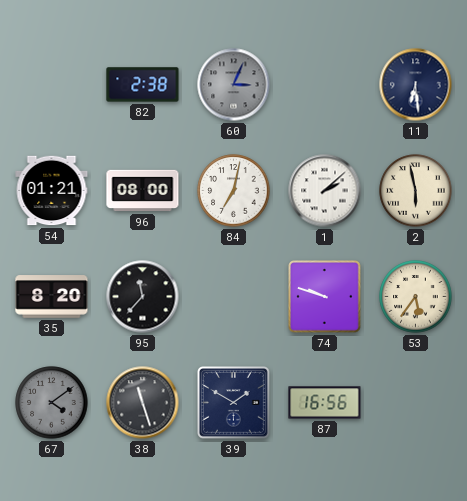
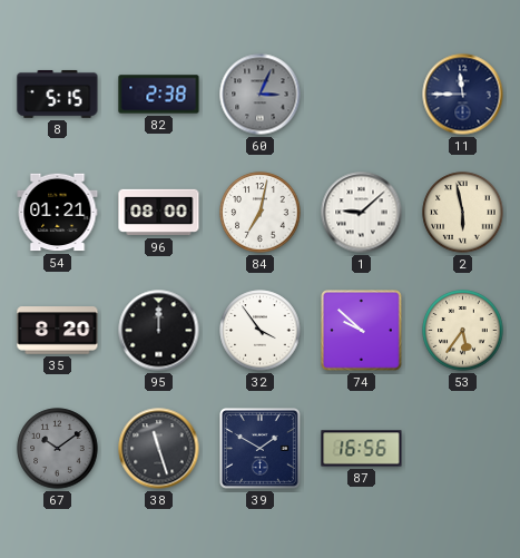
8: none -> 5:15
11: 6:29 -> 11:45
1: 2:08 -> 9:08
95: 11:37 -> 12:00
32: none -> 3:54
74: 9:48 -> 9:52
67: 4:09 -> 10:09
